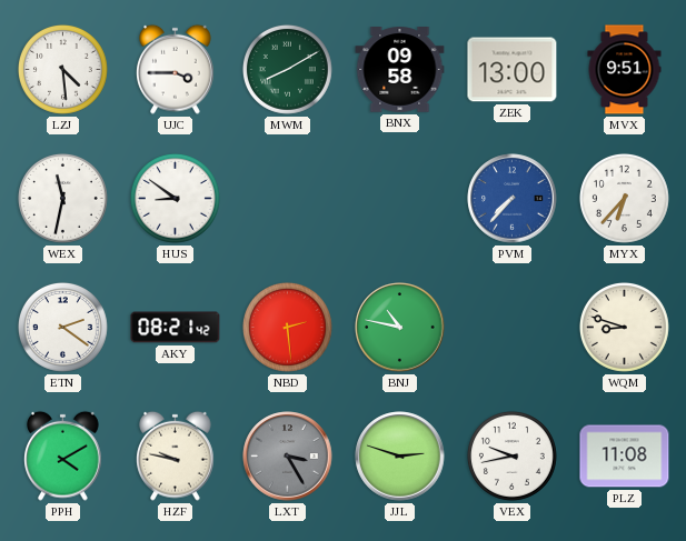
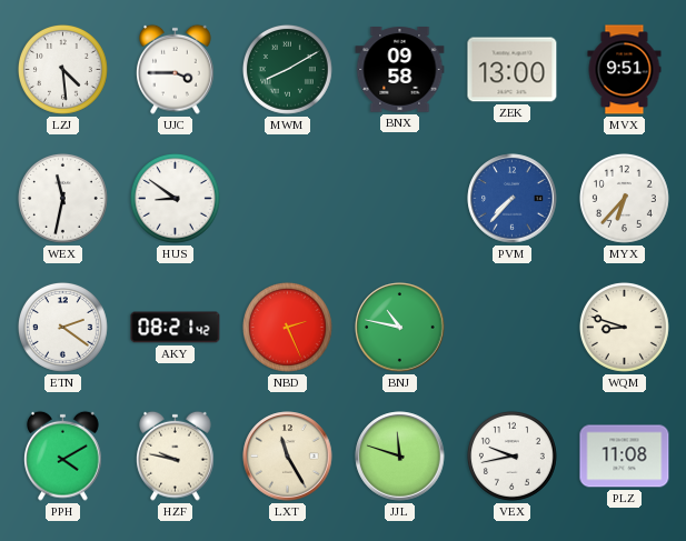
NBD: 2:29 -> 2:26
LXT: 3:25 -> 11:25
LXT dial: grey -> cream
JJL: 2:48 -> 11:48
